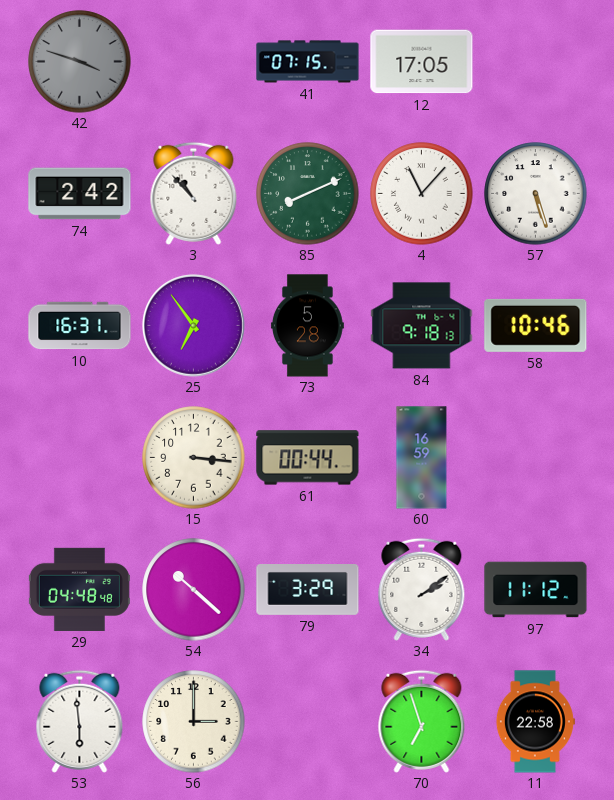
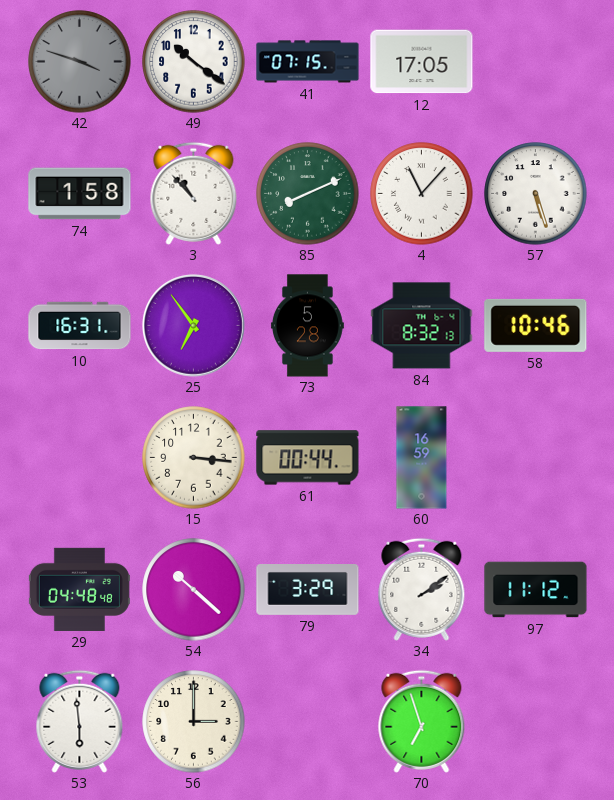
49: none -> 10:21
74: 2:42 -> 1:58
84: 9:18 -> 8:32
11: 22:58 -> none
